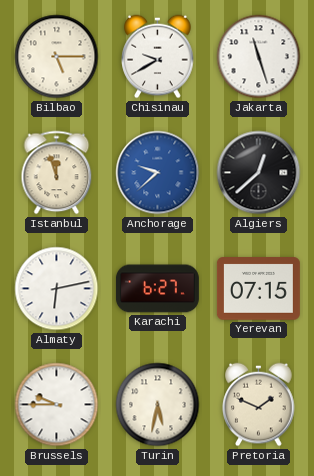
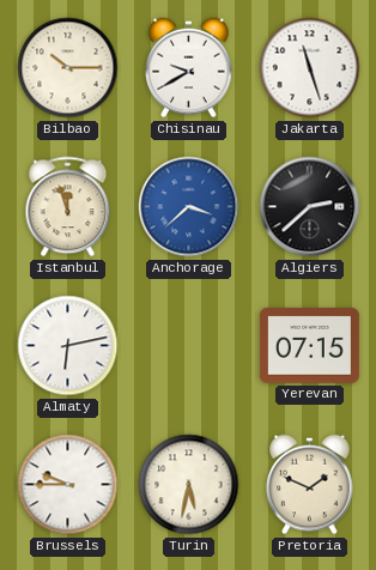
Bilbao: 5:15 -> 10:15
Anchorage: 9:38 -> 3:38
Algiers: 12:38 -> 2:38
Karachi: 6:27 -> none
